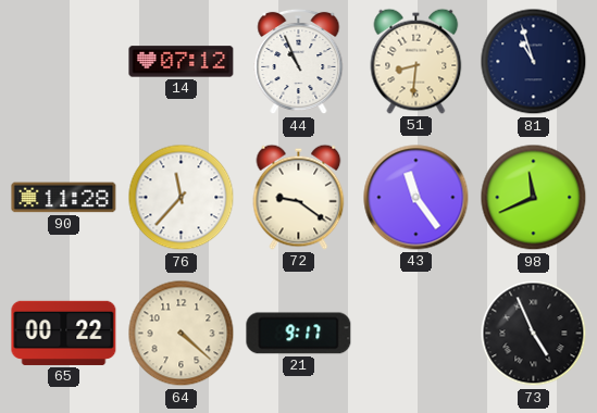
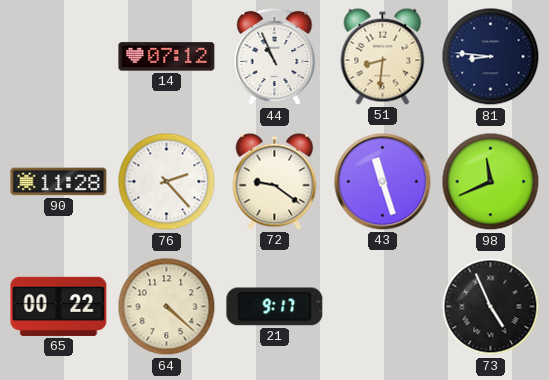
81: 10:57 -> 8:46
76: 11:37 -> 2:23
43: 11:24 -> 11:27
